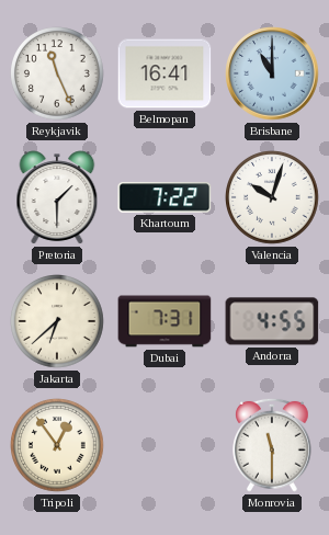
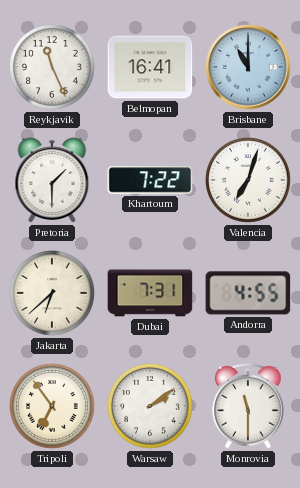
Valencia: 10:03 -> 7:03
Tripoli: 12:54 -> 6:54
Warsaw: none -> 2:09
